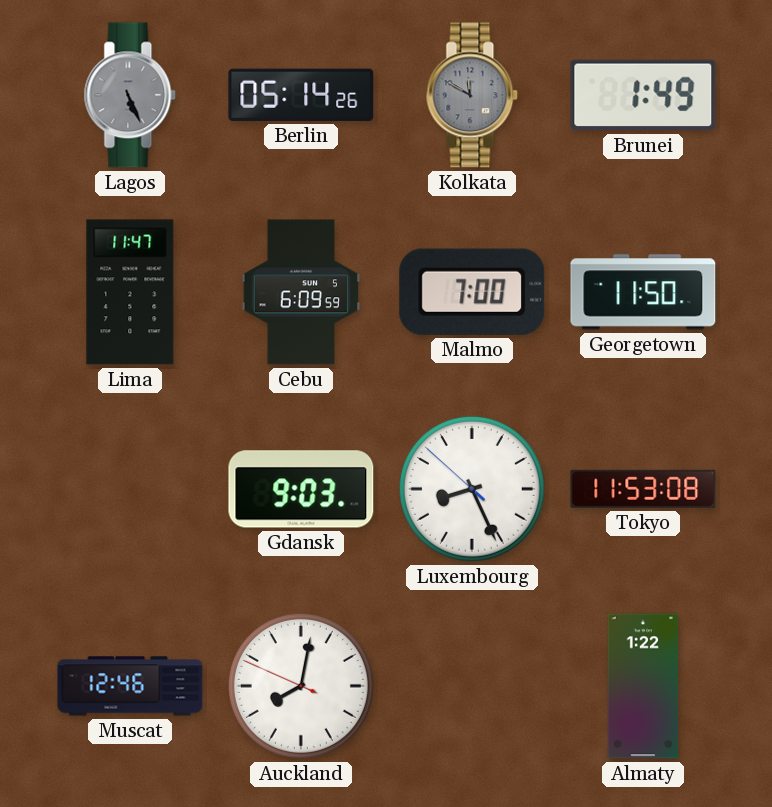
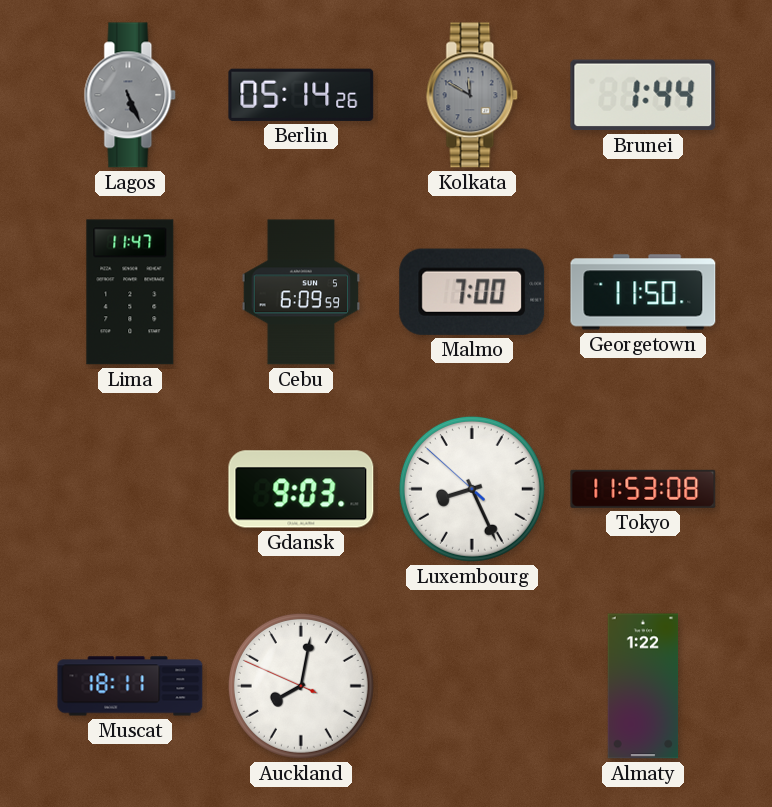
Brunei: 1:49 -> 1:44
Muscat: 12:46 -> 18:11
